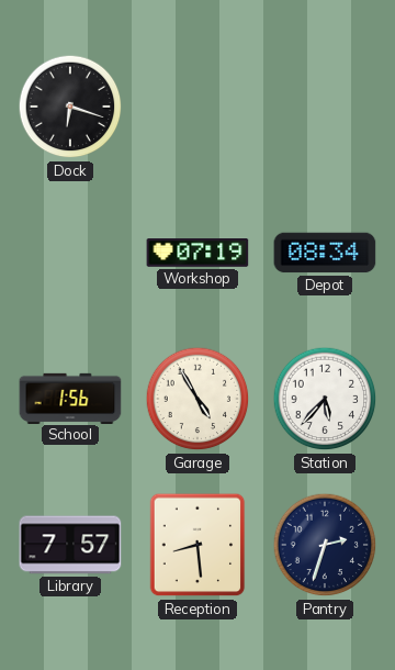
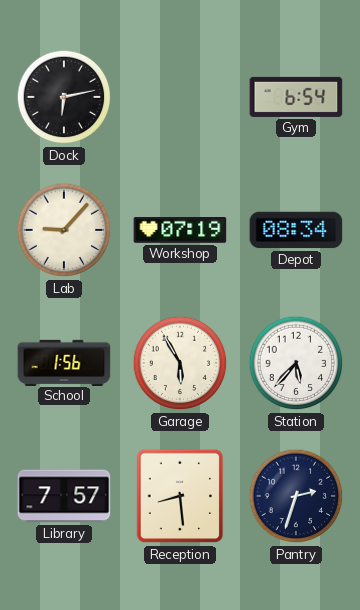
Dock: 6:18 -> 6:13
Gym: none -> 6:54
Lab: none -> 9:07
Garage: 4:55 -> 5:55
